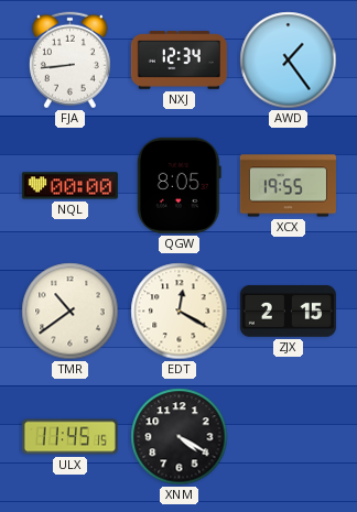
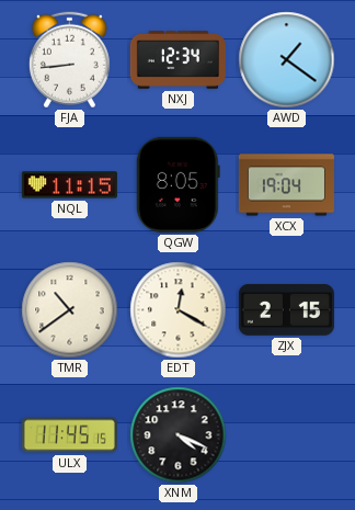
AWD: 1:24 -> 1:21
NQL: 00:00 -> 11:15
XCX: 19:55 -> 19:04
XNM: 4:20 -> 4:19
